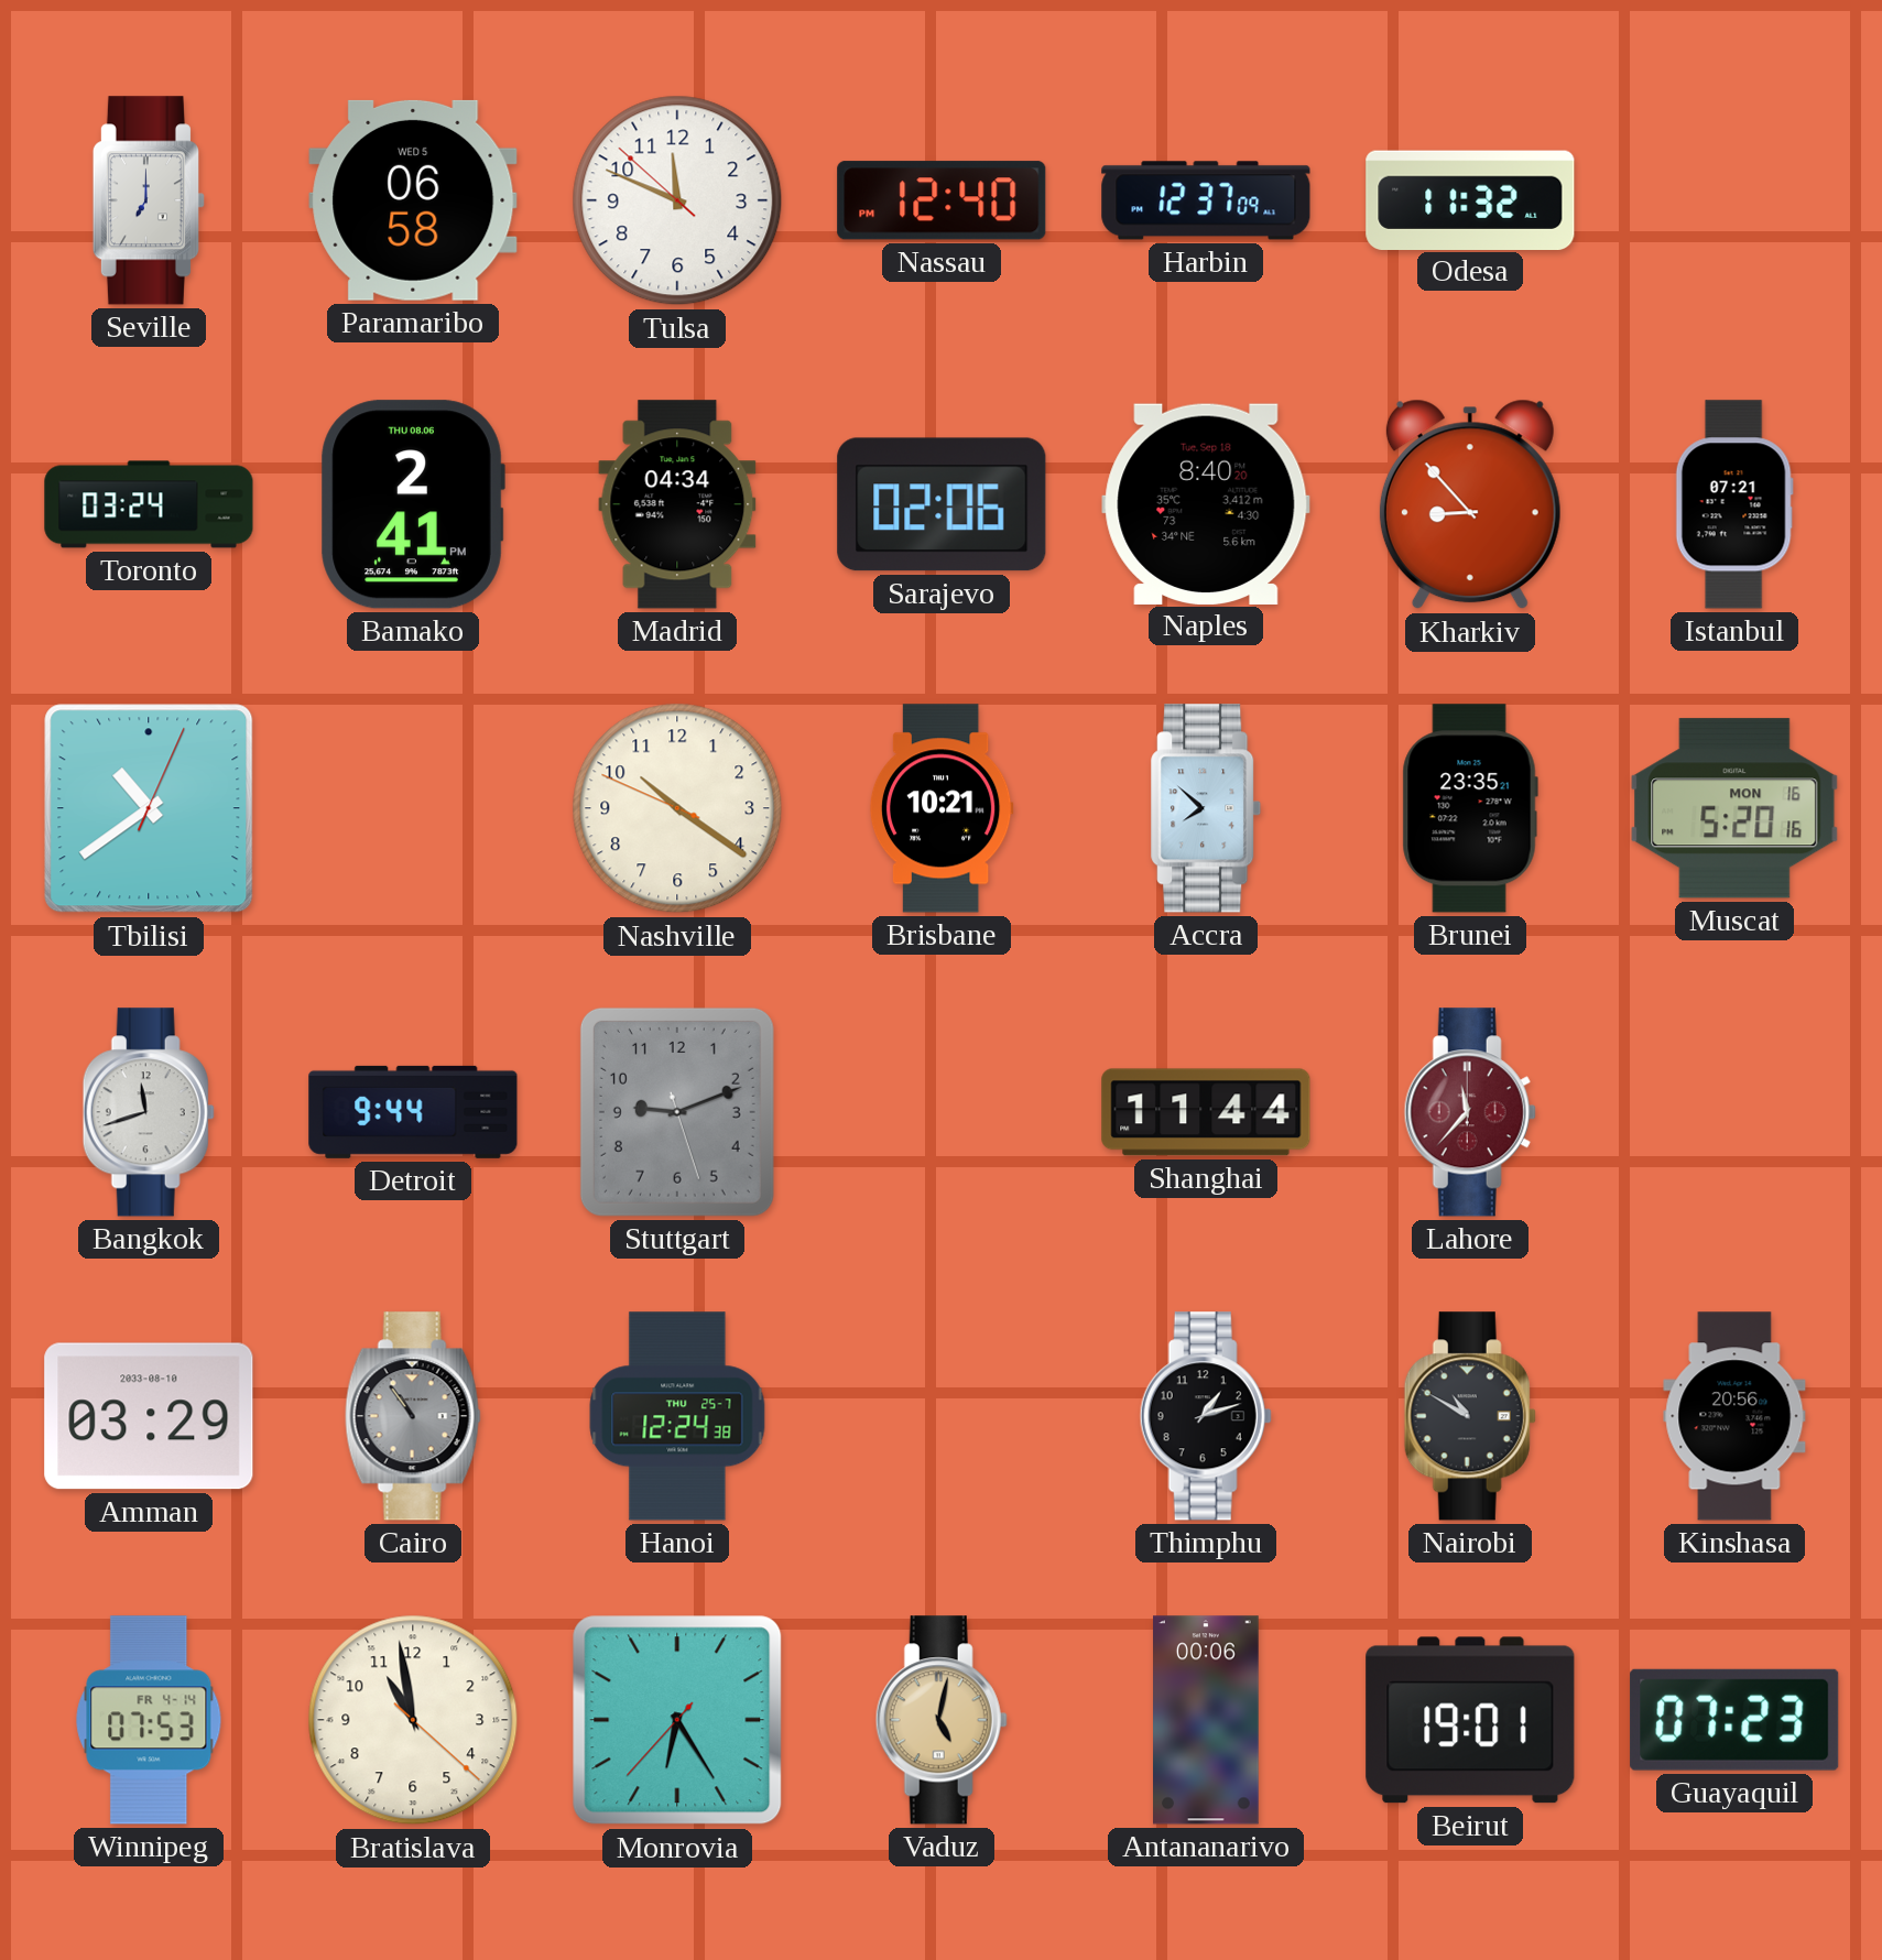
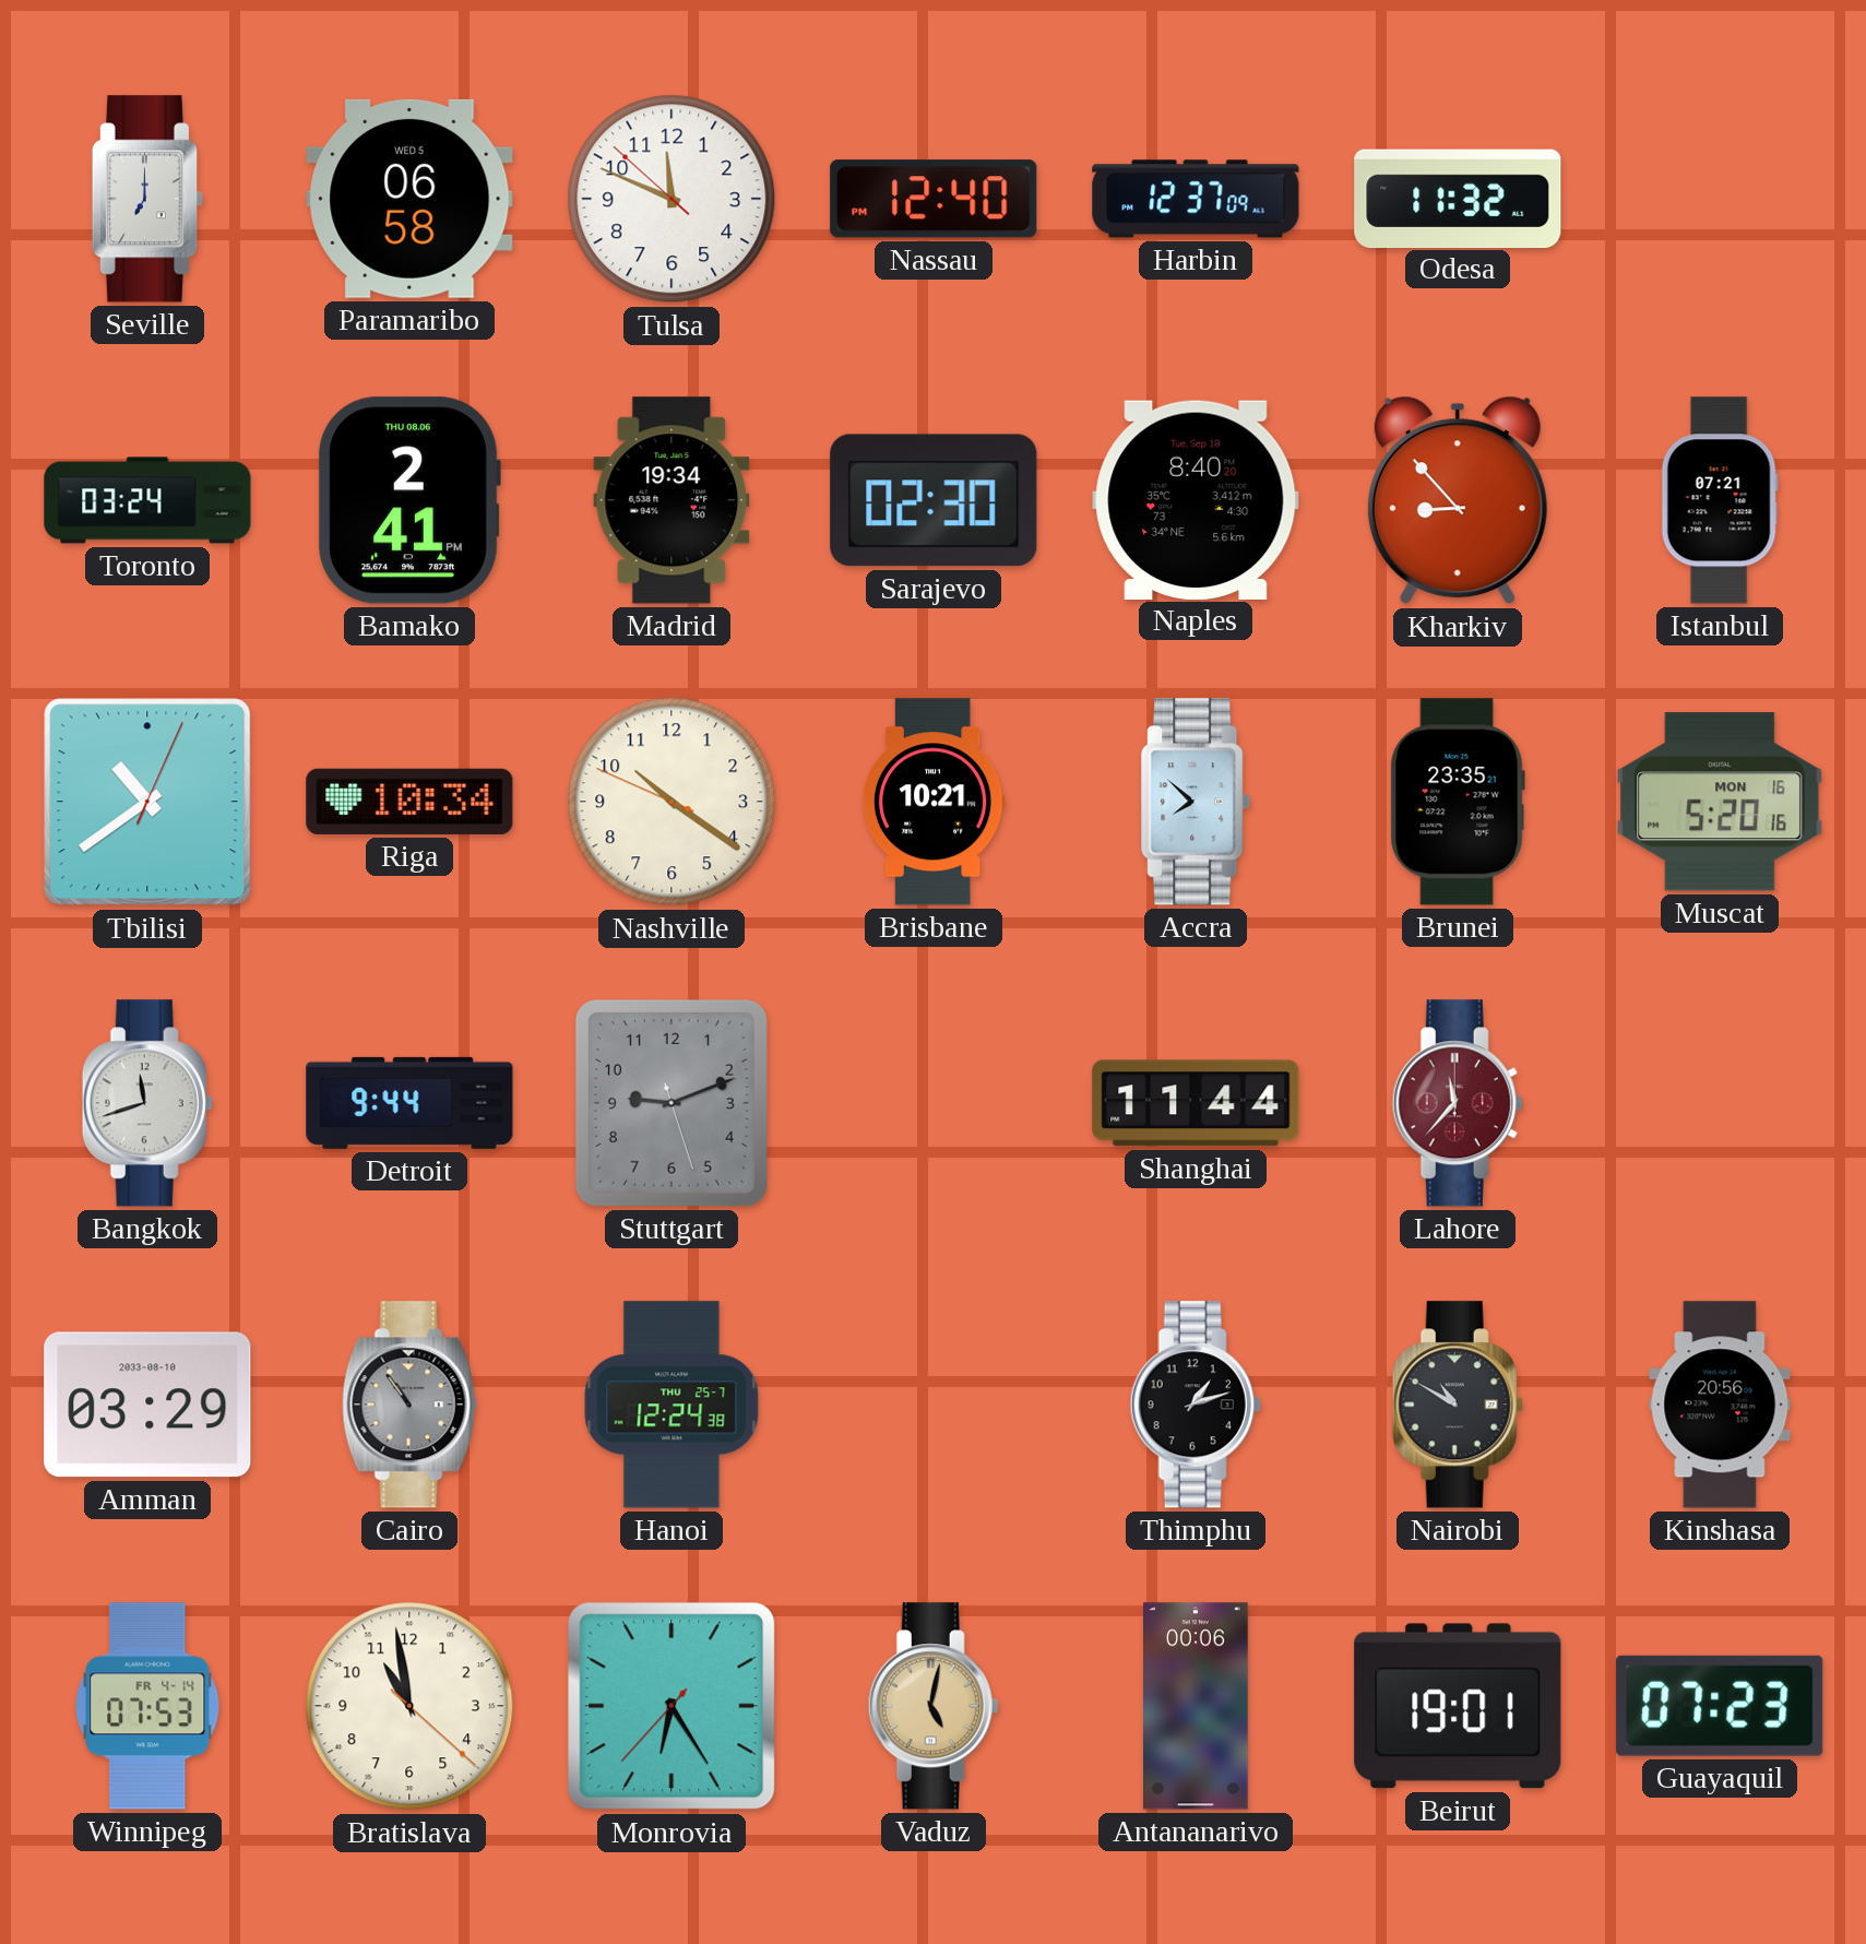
Madrid: 04:34 -> 19:34
Sarajevo: 02:06 -> 02:30
Riga: none -> 10:34
